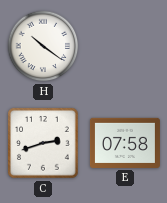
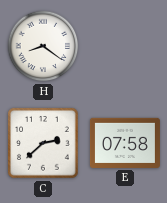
H: 10:21 -> 8:21
C: 2:42 -> 2:38
